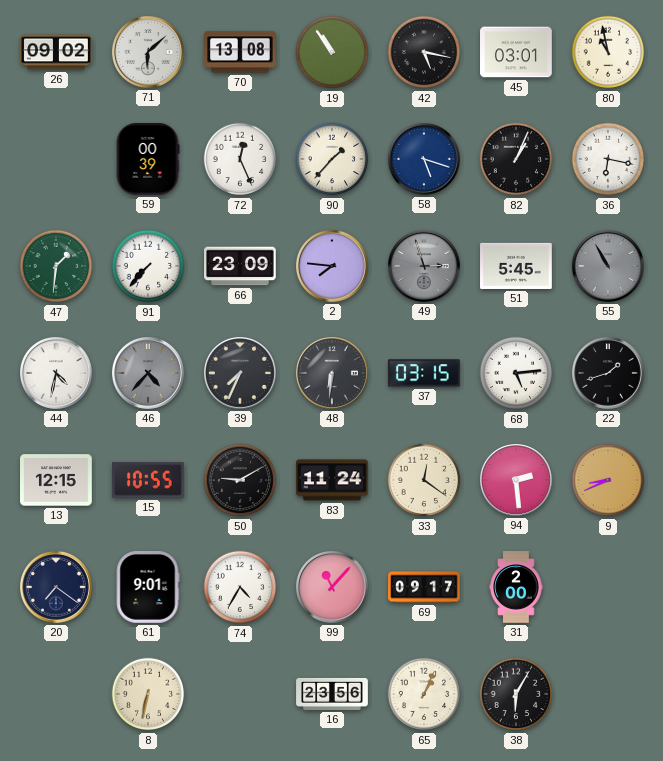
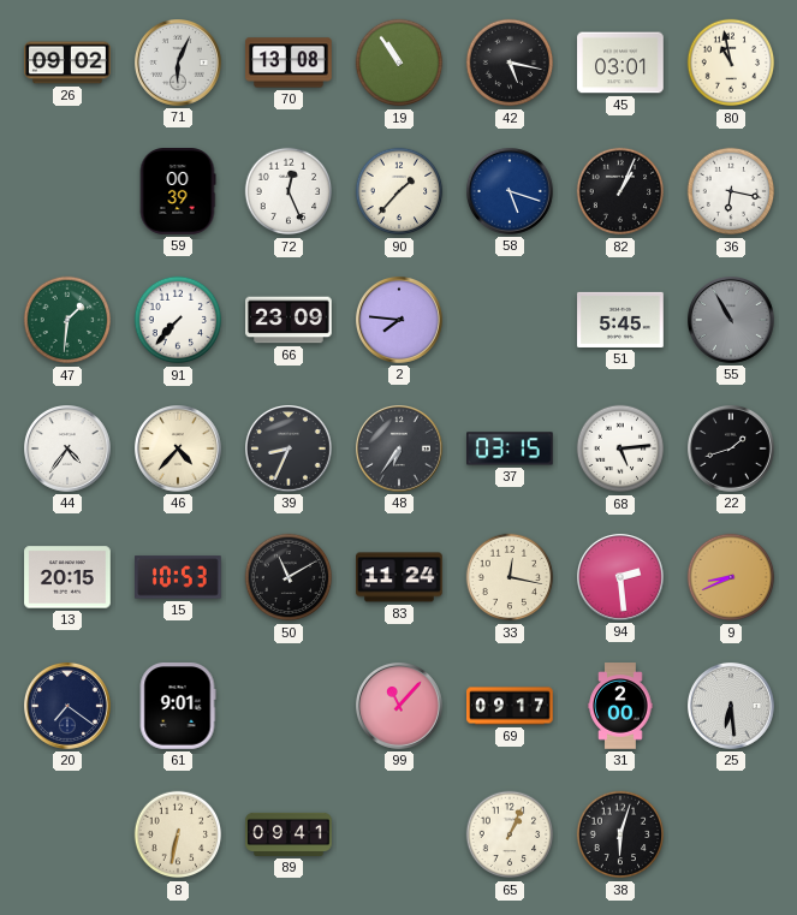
71: 6:08 -> 6:04
49: 2:57 -> none
44: 4:32 -> 4:36
46 dial: grey -> cream
39: 7:34 -> 8:34
48: 6:31 -> 6:36
13: 12:15 -> 20:15
15: 10:55 -> 10:53
50: 9:10 -> 11:10
33: 12:21 -> 12:17
74: 4:35 -> none
25: none -> 6:29
89: none -> 09:41
16: 23:56 -> none
38: 6:05 -> 6:03
